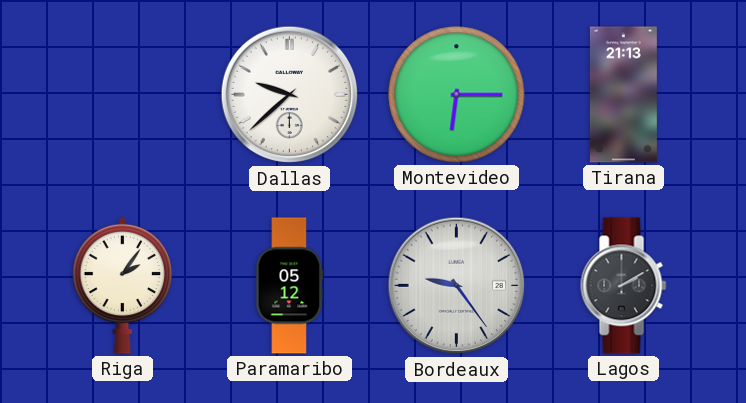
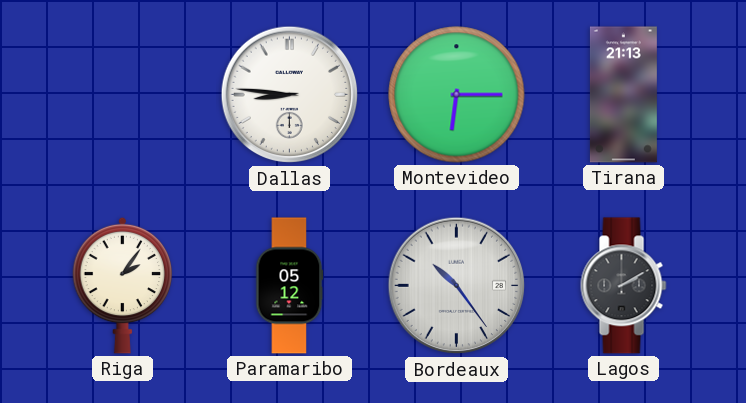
Dallas: 9:38 -> 8:46
Bordeaux: 9:24 -> 10:24
